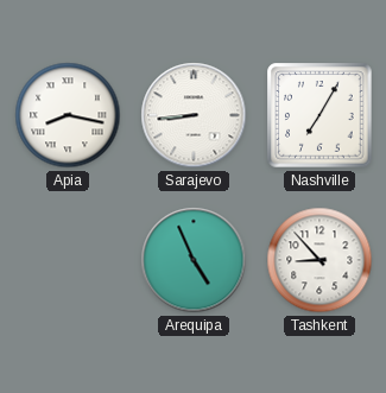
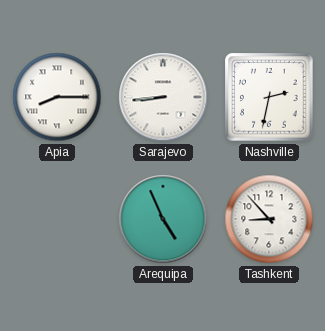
Apia: 8:17 -> 8:15
Nashville: 7:05 -> 2:32
